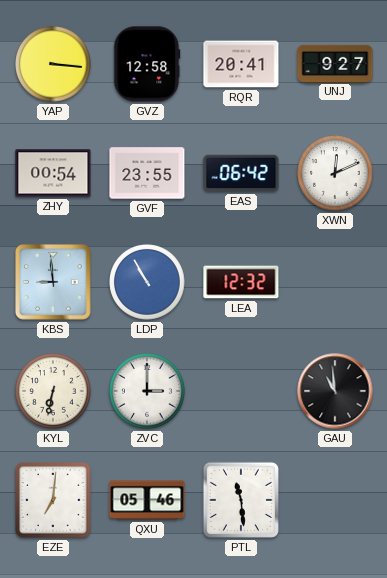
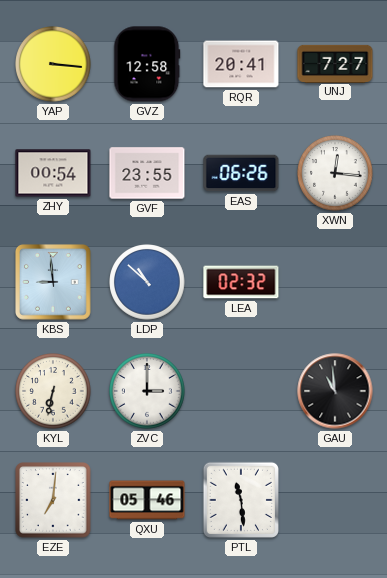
UNJ: 9:27 -> 7:27
EAS: 06:42 -> 06:26
XWN: 12:11 -> 12:16
LDP: 10:55 -> 10:52
LEA: 12:32 -> 02:32
